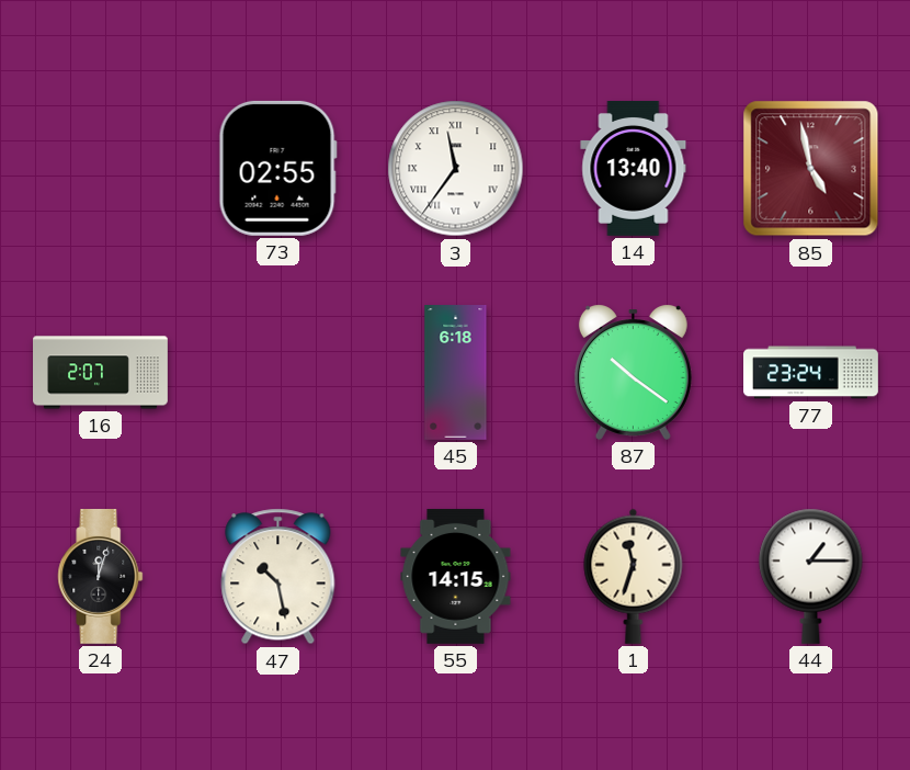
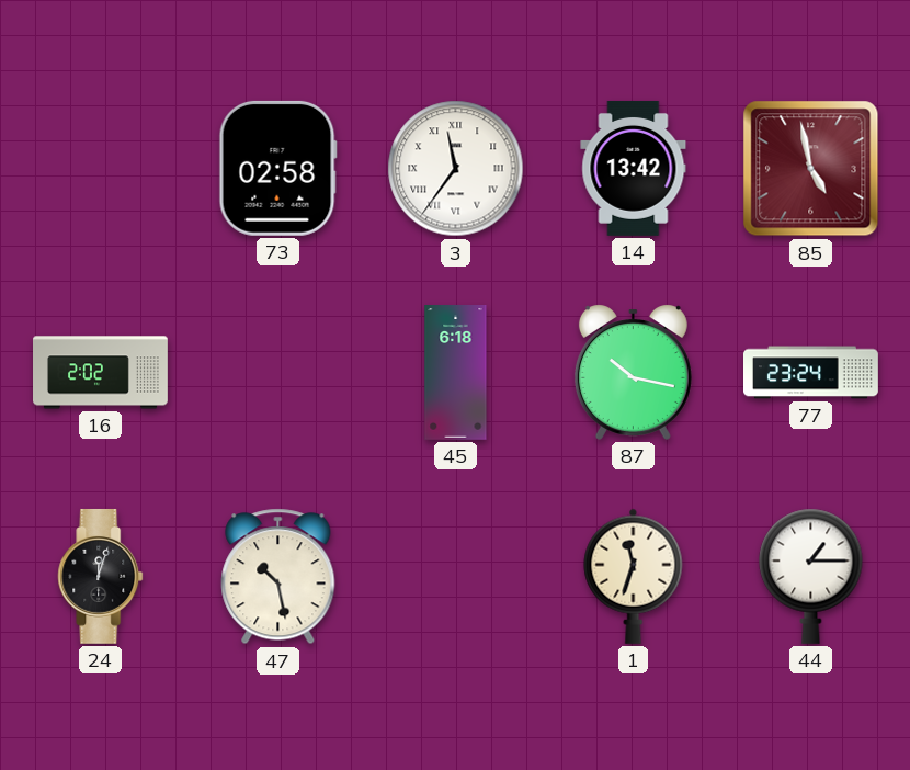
73: 02:55 -> 02:58
14: 13:40 -> 13:42
16: 2:07 -> 2:02
87: 10:21 -> 10:17
55: 14:15 -> none
